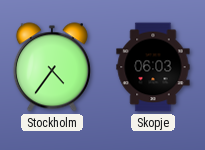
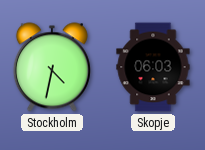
Stockholm: 4:36 -> 4:32
